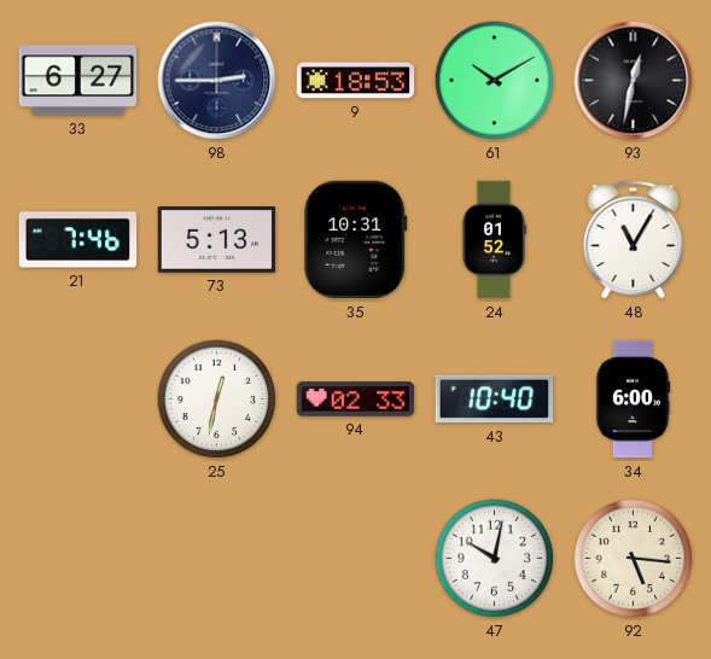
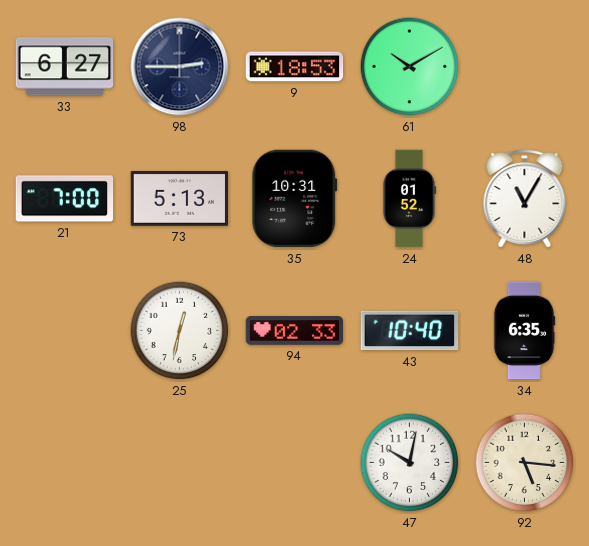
93: 12:32 -> none
21: 7:46 -> 7:00
34: 6:00 -> 6:35
